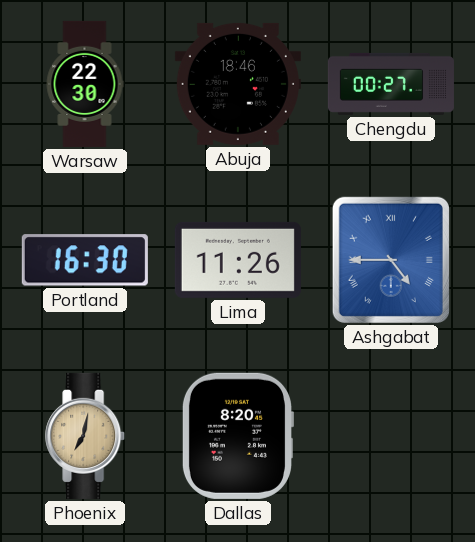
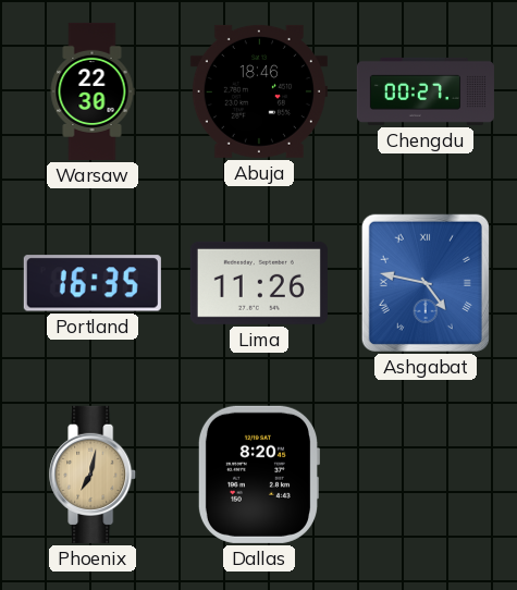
Portland: 16:30 -> 16:35
Ashgabat: 4:45 -> 4:47
